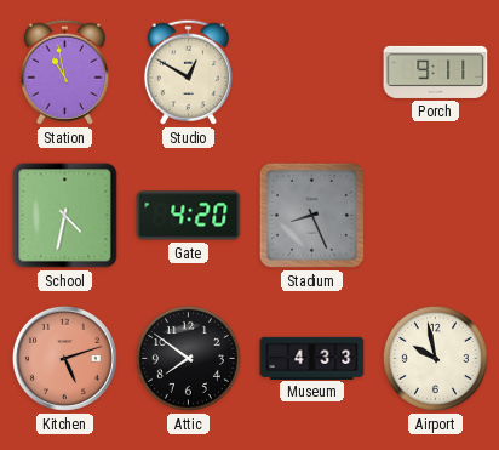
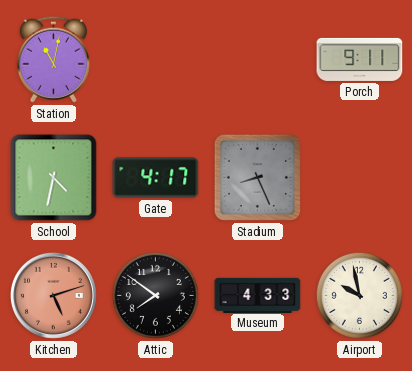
Station: 10:58 -> 11:02
Studio: 12:50 -> none
Gate: 4:20 -> 4:17
